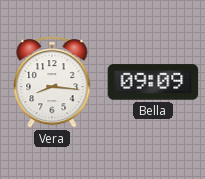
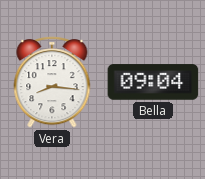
Bella: 09:09 -> 09:04
